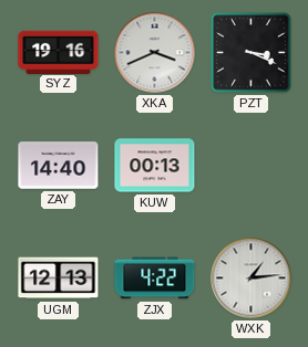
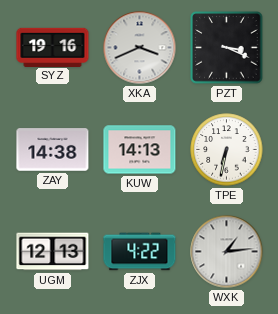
ZAY: 14:40 -> 14:38
KUW: 00:13 -> 14:13
TPE: none -> 6:32
